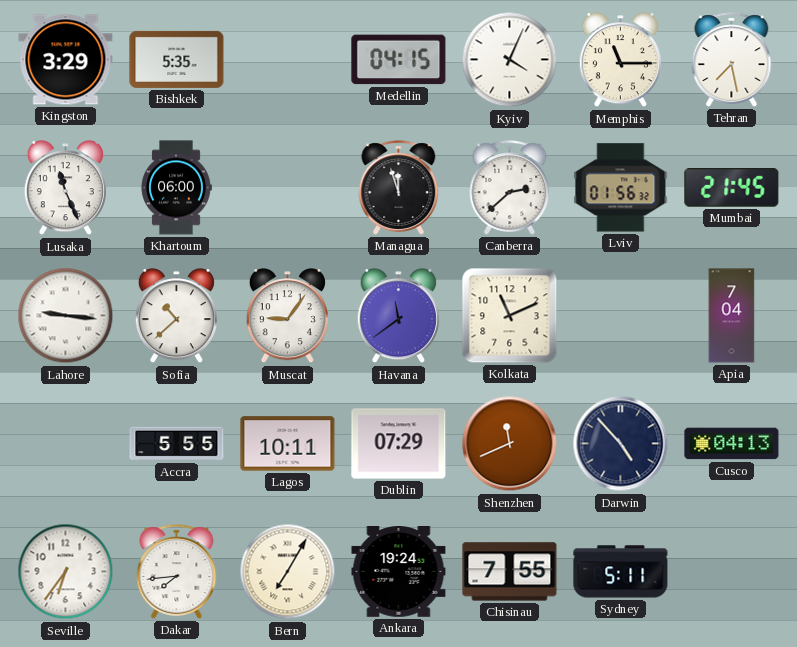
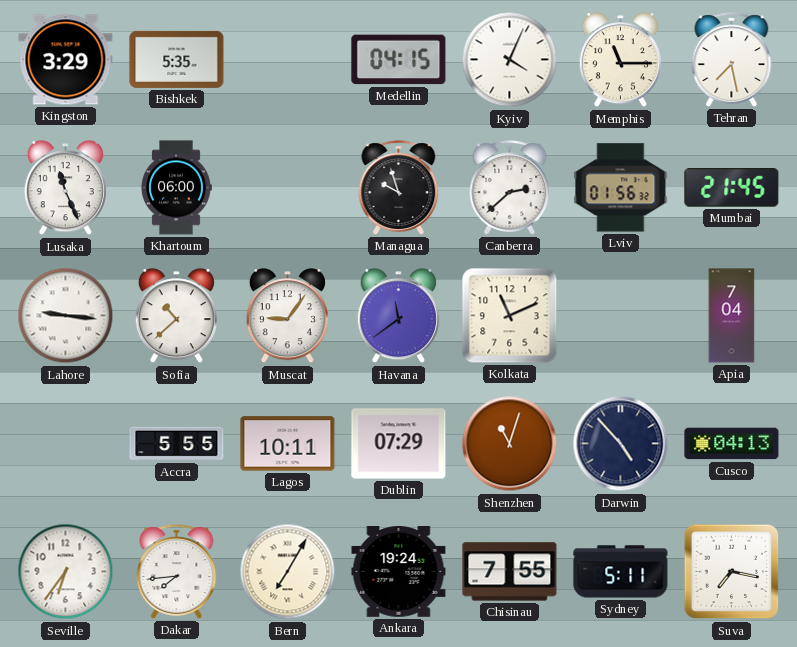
Managua: 11:57 -> 9:57
Shenzhen: 11:41 -> 11:03
Suva: none -> 7:17
